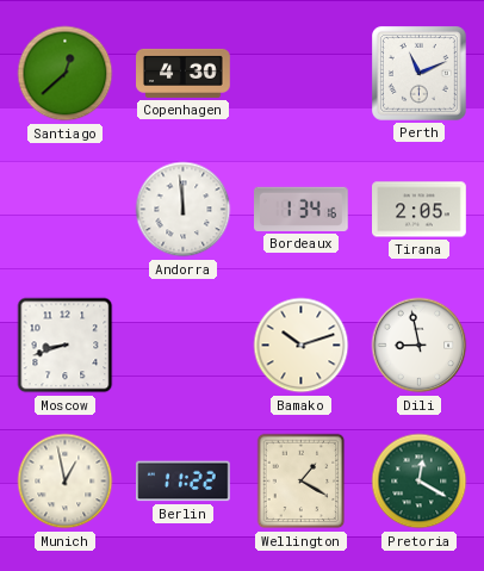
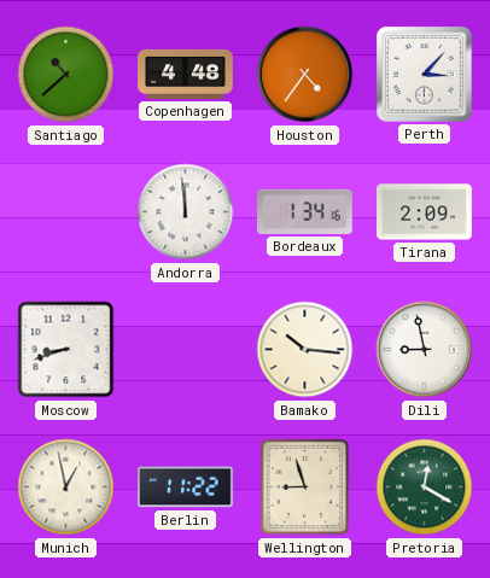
Santiago: 12:38 -> 10:38
Copenhagen: 4:30 -> 4:48
Houston: none -> 4:36
Perth: 11:11 -> 3:07
Tirana: 2:05 -> 2:09
Bamako: 10:12 -> 10:16
Wellington: 1:20 -> 8:57
